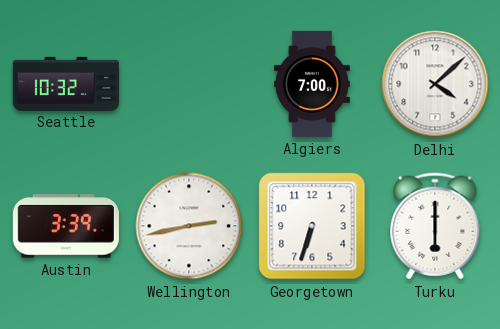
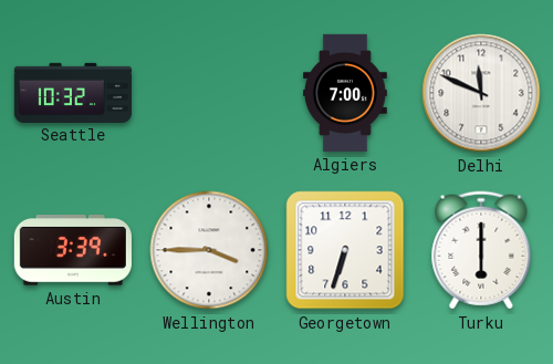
Delhi: 4:08 -> 11:49
Wellington: 2:43 -> 3:45
